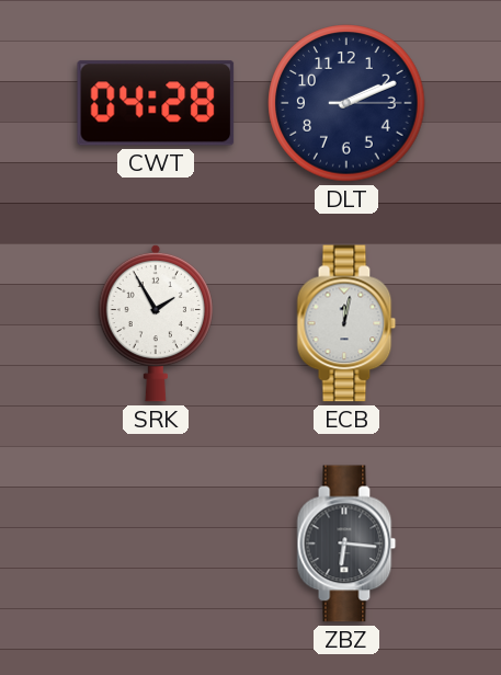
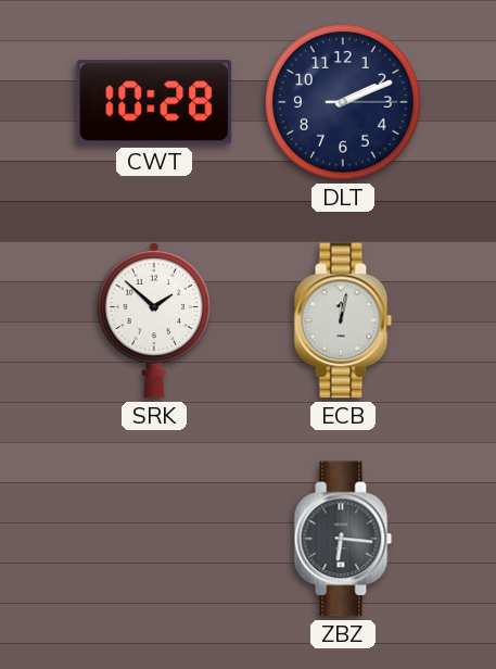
CWT: 04:28 -> 10:28
SRK: 1:55 -> 1:52
